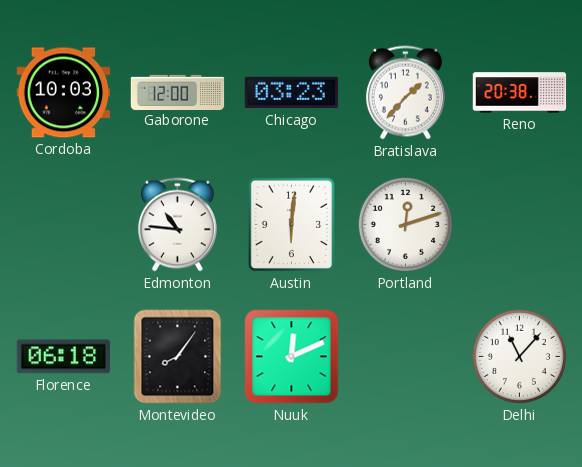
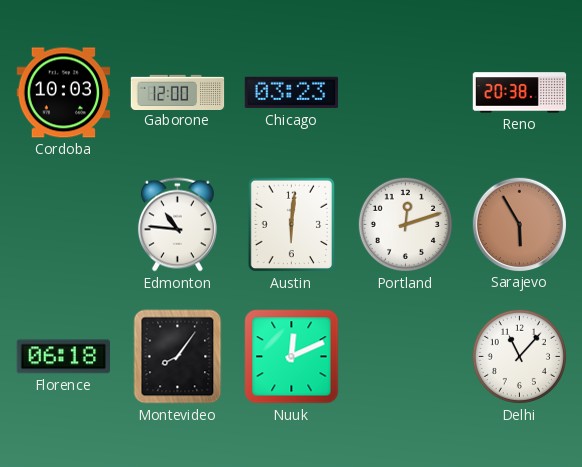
Bratislava: 1:37 -> none
Sarajevo: none -> 5:55
